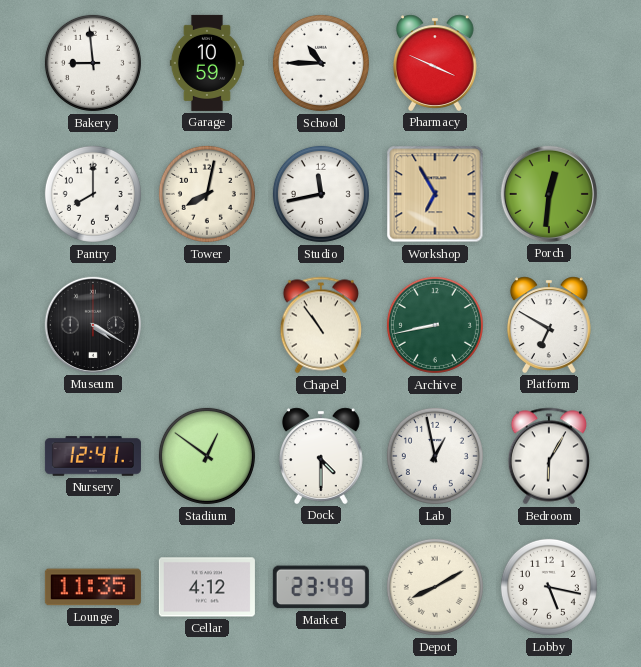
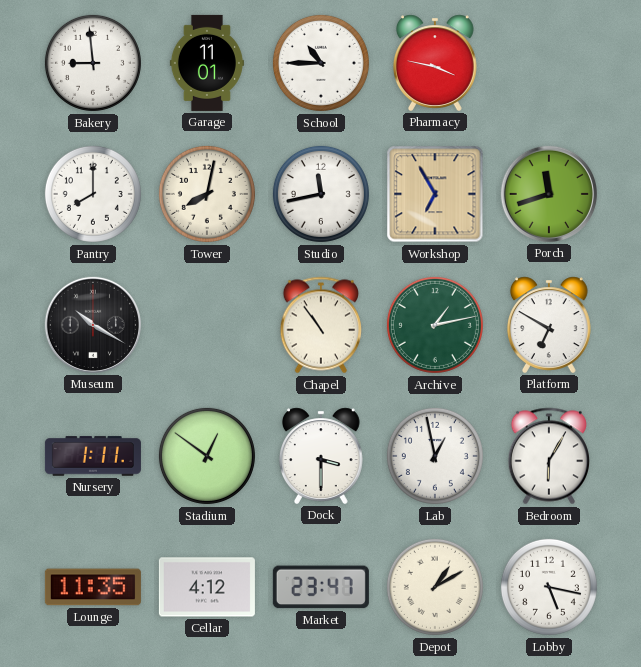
Garage: 10:59 -> 11:01
Pharmacy: 3:49 -> 3:47
Porch: 12:31 -> 11:42
Museum: 4:20 -> 10:20
Archive: 8:43 -> 1:13
Nursery: 12:41 -> 1:11
Dock: 4:30 -> 3:30
Market: 23:49 -> 23:47
Depot: 8:10 -> 1:10
